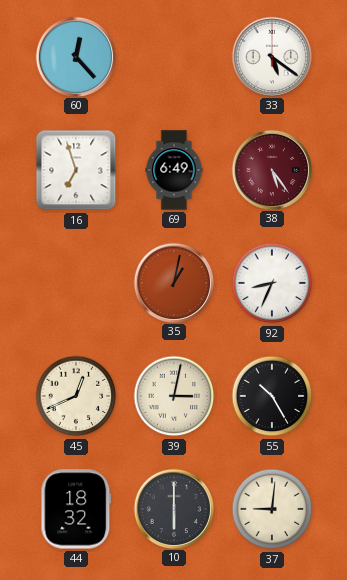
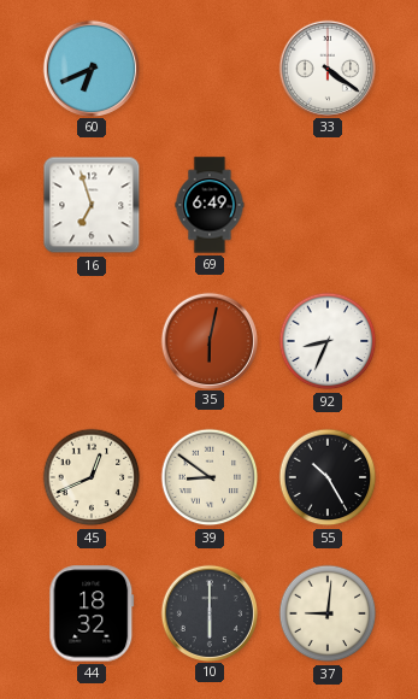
60: 12:23 -> 6:41
33: 5:21 -> 4:21
38: 5:24 -> none
35: 1:02 -> 6:02
39: 3:02 -> 8:51
